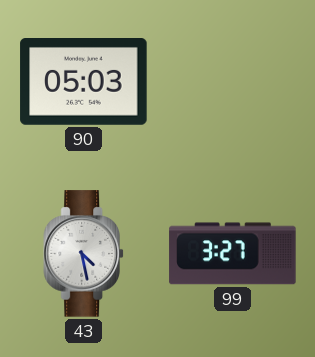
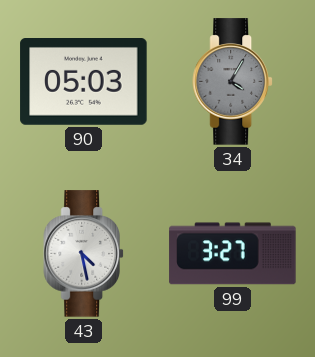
34: none -> 4:05
